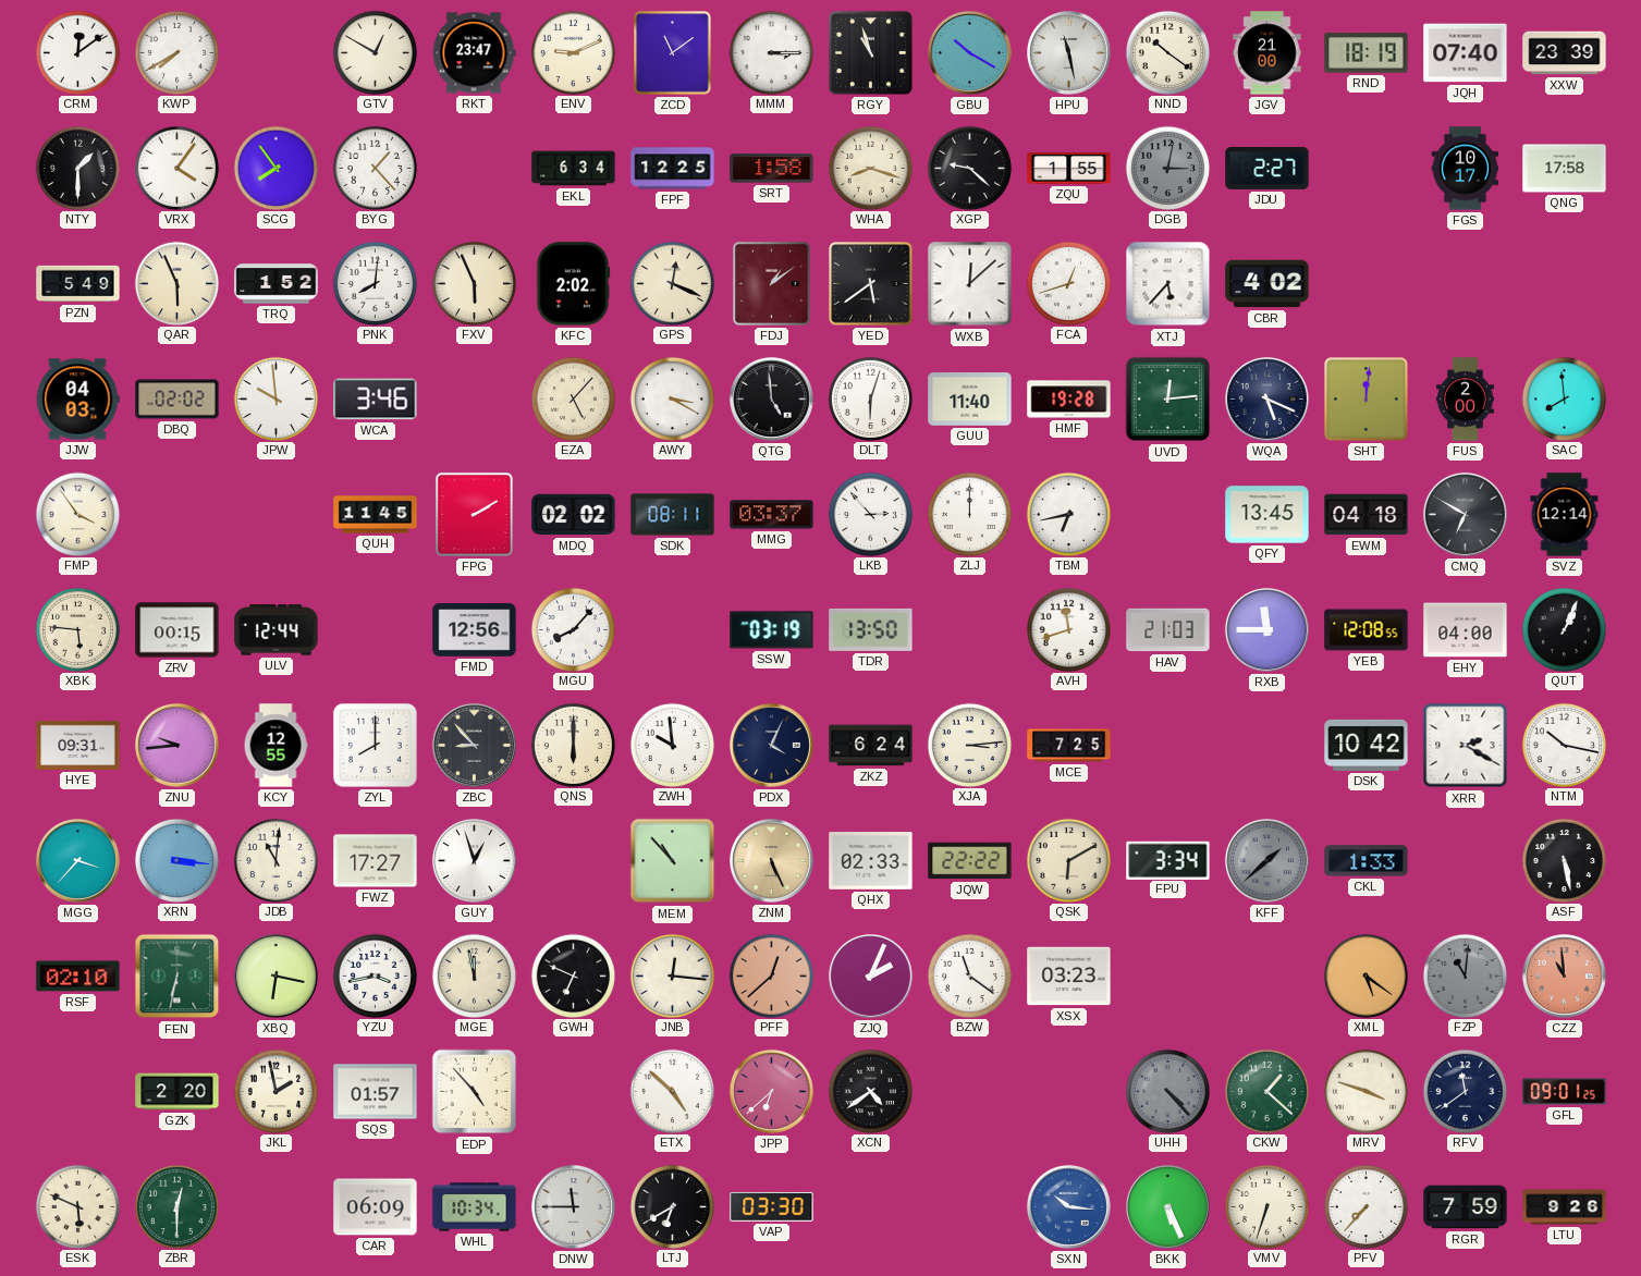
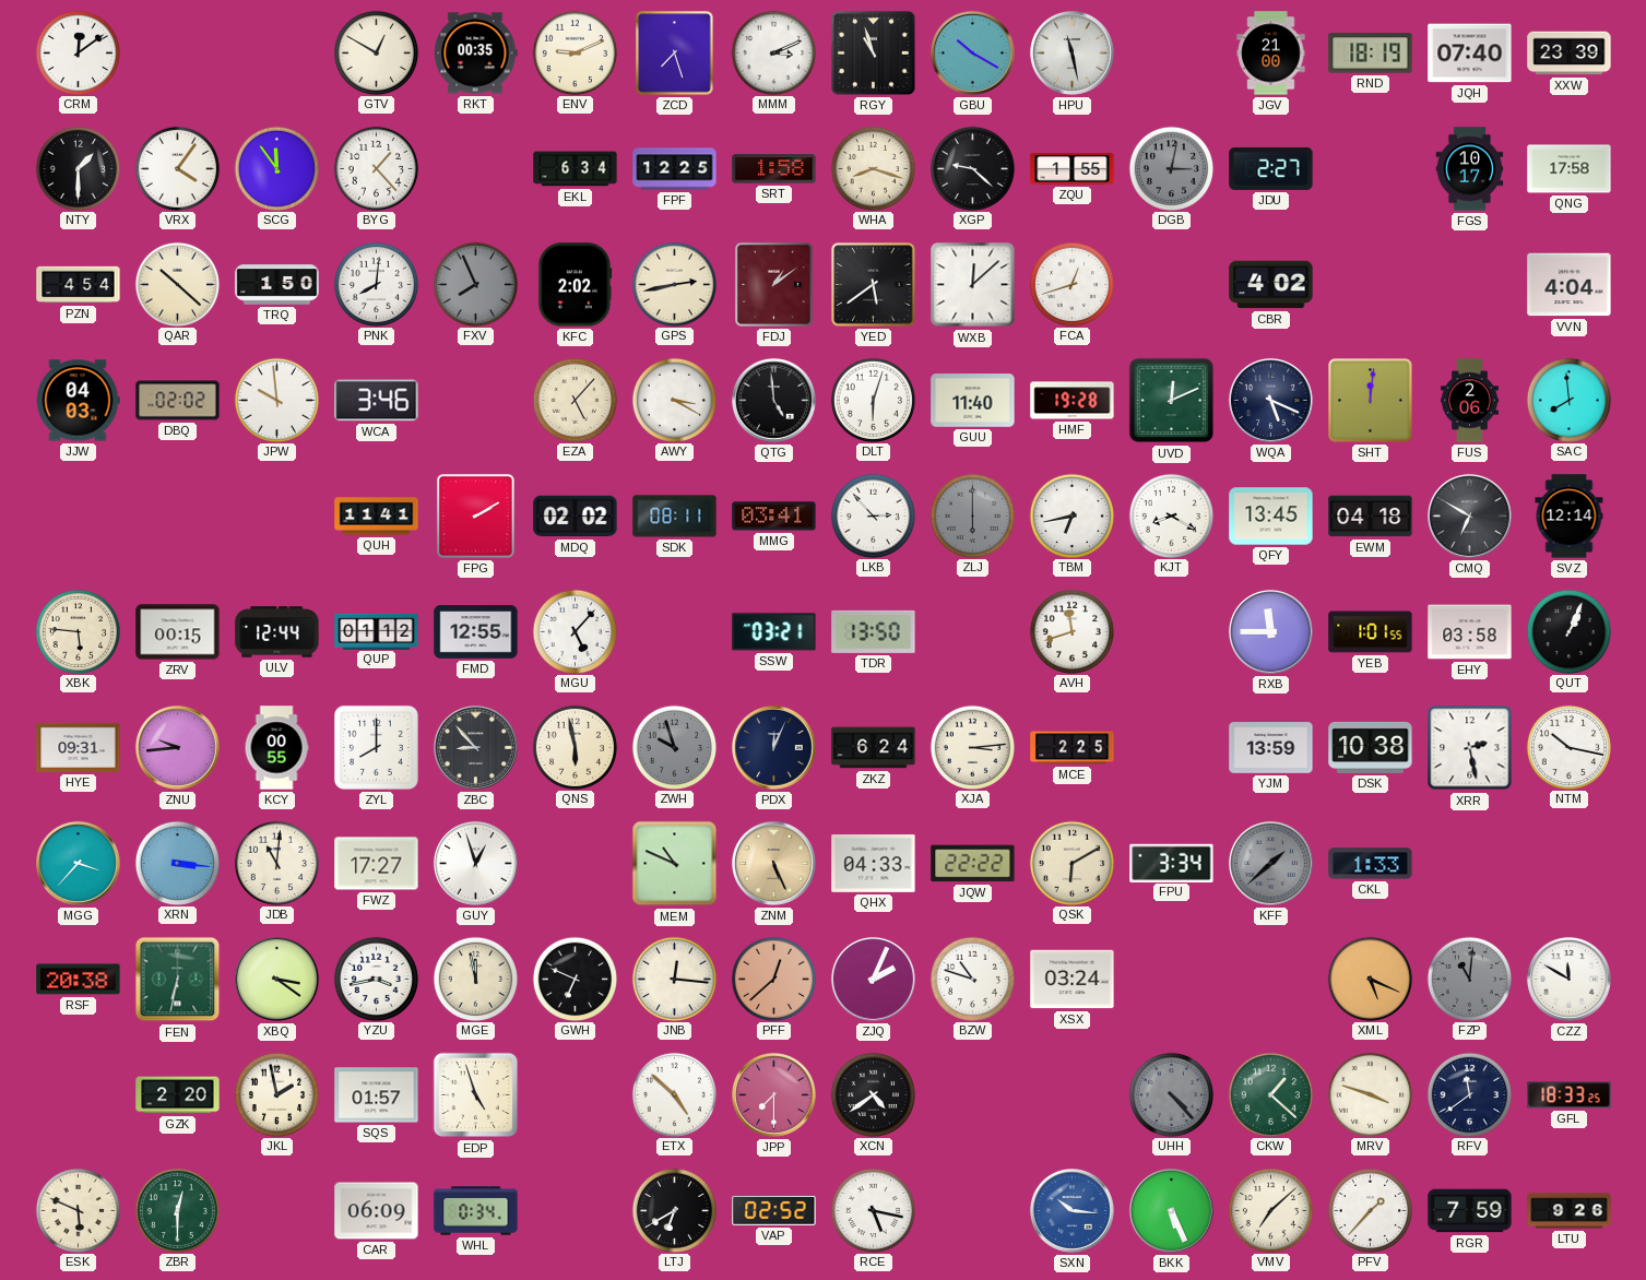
KWP: 7:40 -> none
RKT: 23:47 -> 00:35
ZCD: 11:09 -> 7:27
MMM: 3:15 -> 3:11
NND: 10:21 -> none
SCG: 7:54 -> 11:54
PZN: 5:49 -> 4:54
QAR: 5:56 -> 10:22
TRQ: 1:52 -> 1:50
FXV: 5:56 -> 7:56
FXV dial: cream -> grey
GPS: 12:19 -> 2:43
XTJ: 5:37 -> none
VVN: none -> 4:04
UVD: 12:14 -> 12:11
FUS: 2:00 -> 2:06
FMP: 3:54 -> none
QUH: 11:45 -> 11:41
MMG: 03:37 -> 03:41
ZLJ: 12:00 -> 6:00
ZLJ dial: white -> grey
KJT: none -> 8:20
QUP: none -> 01:12
FMD: 12:56 -> 12:55
MGU: 8:07 -> 5:07
SSW: 03:19 -> 03:21
HAV: 21:03 -> none
YEB: 12:08 -> 1:01
EHY: 04:00 -> 03:58
KCY: 12:55 -> 00:55
QNS: 6:00 -> 5:58
ZWH: 9:59 -> 9:57
ZWH dial: white -> grey
PDX: 4:04 -> 12:04
MCE: 7:25 -> 2:25
YJM: none -> 13:59
DSK: 10:42 -> 10:38
XRR: 2:20 -> 2:28
MEM: 10:53 -> 10:49
QHX: 02:33 -> 04:33
ASF: 5:28 -> none
RSF: 02:10 -> 20:38
XBQ: 6:17 -> 3:21
BZW: 11:21 -> 10:48
XSX: 03:23 -> 03:24
XML: 5:21 -> 5:19
CZZ: 10:59 -> 11:50
CZZ dial: salmon -> white
EDP: 4:53 -> 4:57
JPP: 6:38 -> 7:30
GFL: 09:01 -> 18:33
WHL: 10:34 -> 0:34
DNW: 11:45 -> none
VAP: 03:30 -> 02:52
RCE: none -> 5:17
VMV: 6:33 -> 7:08
PFV: 7:37 -> 1:37
